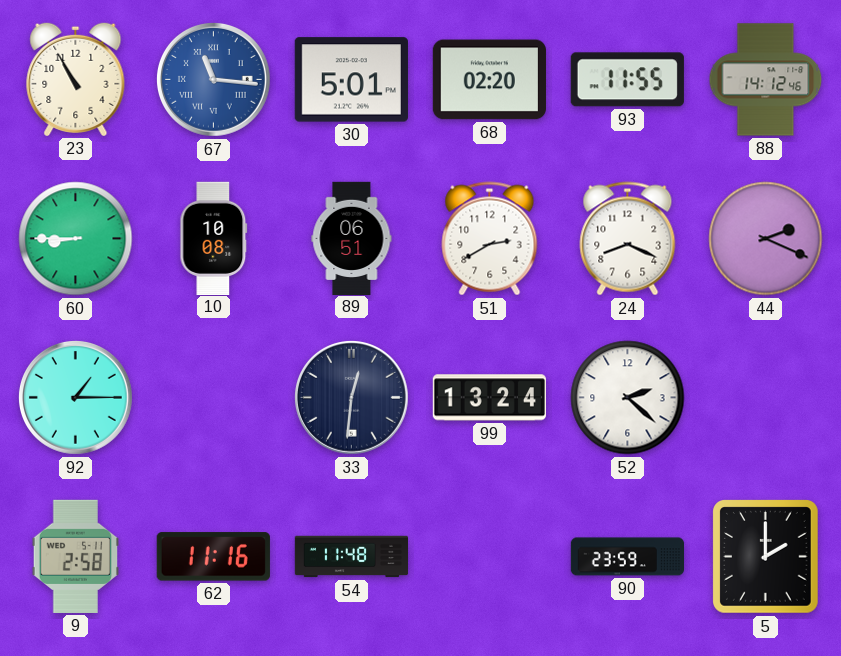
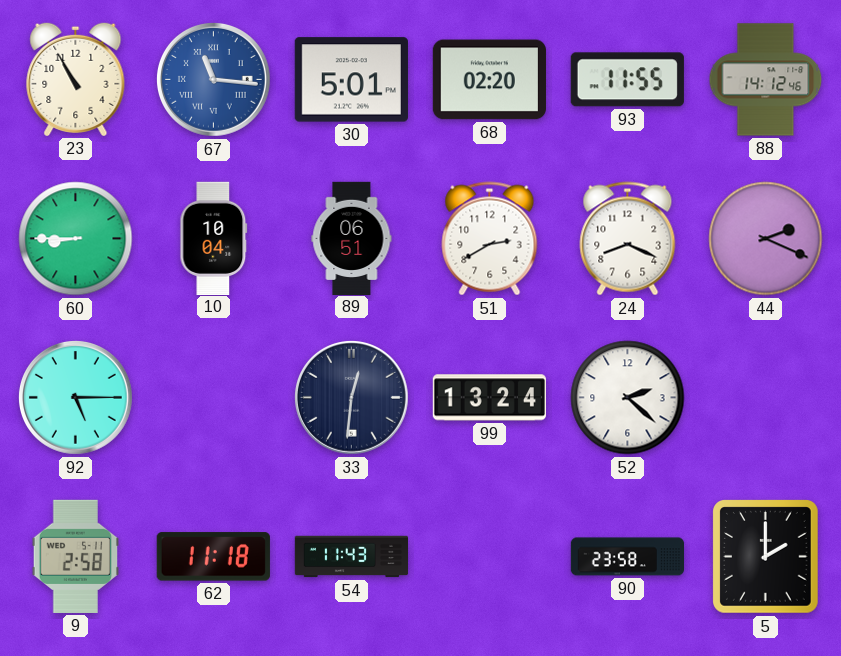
10: 10:08 -> 10:04
92: 1:15 -> 5:15
62: 11:16 -> 11:18
54: 11:48 -> 11:43
90: 23:59 -> 23:58
